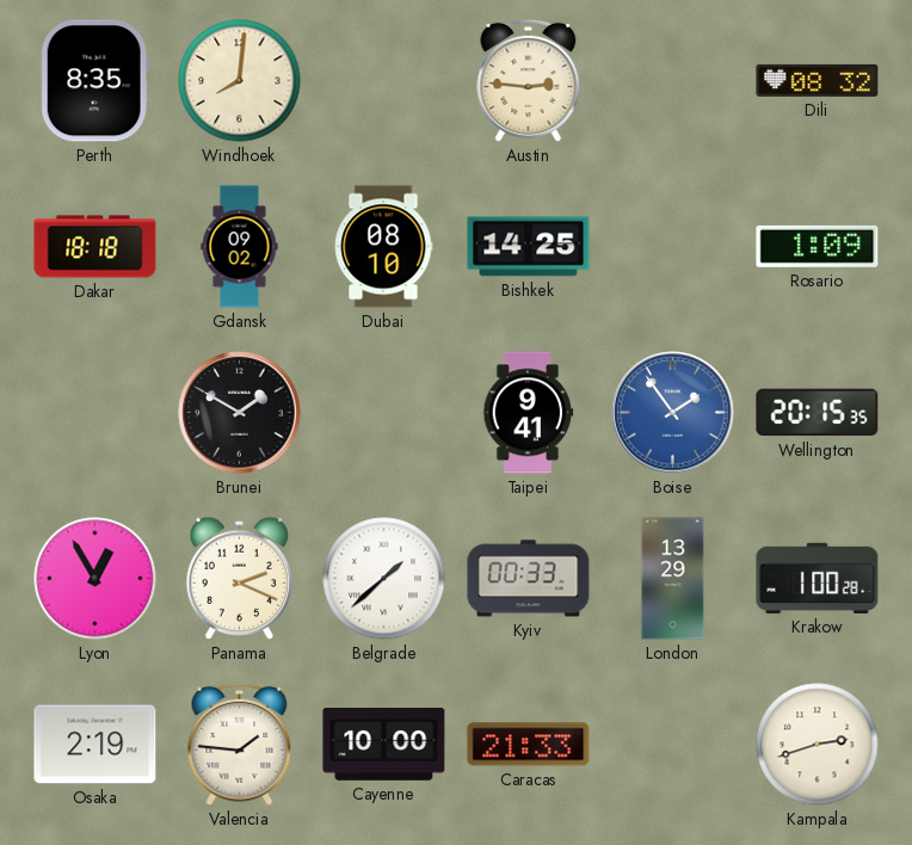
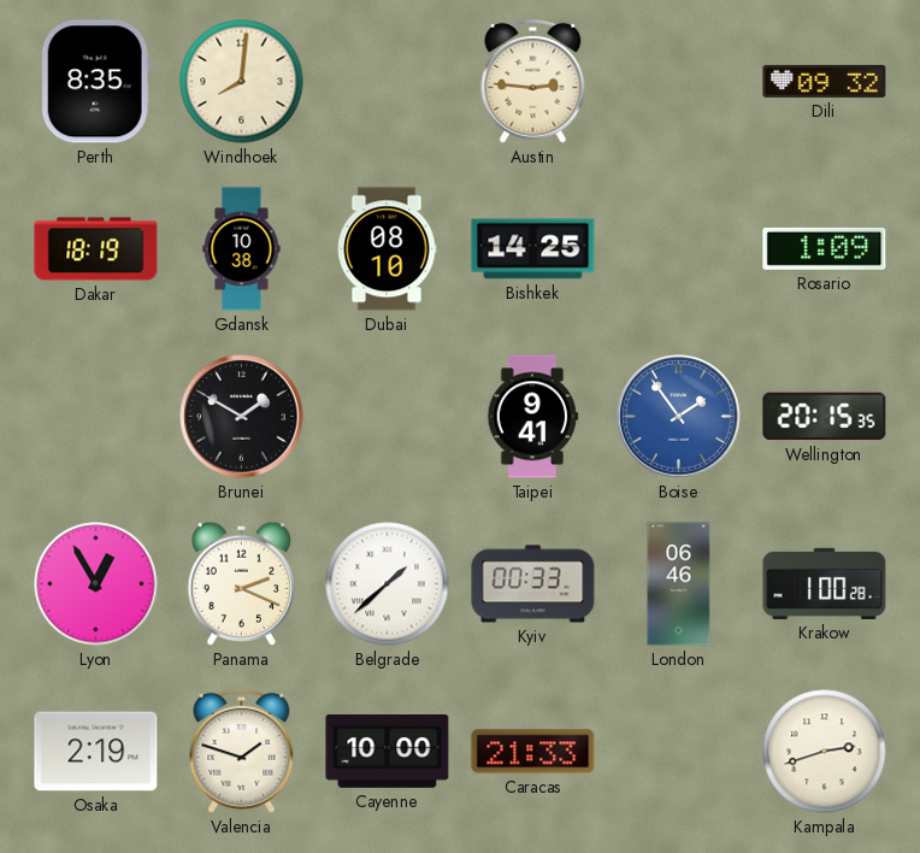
Dili: 08:32 -> 09:32
Dakar: 18:18 -> 18:19
Gdansk: 09:02 -> 10:38
London: 13:29 -> 06:46
Valencia: 1:46 -> 1:48
